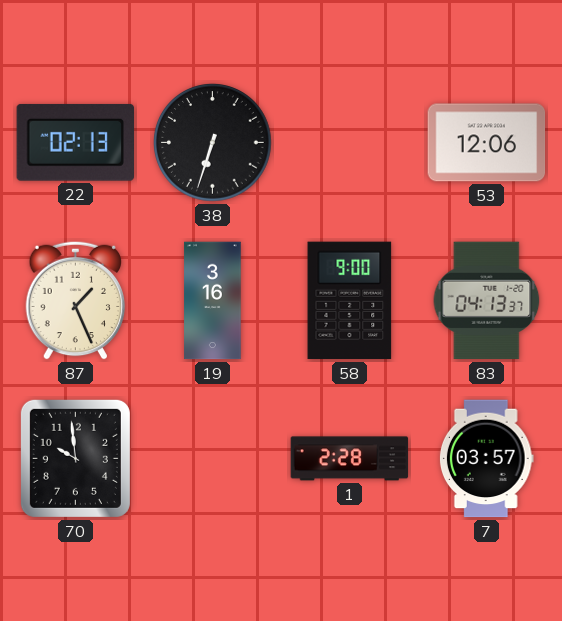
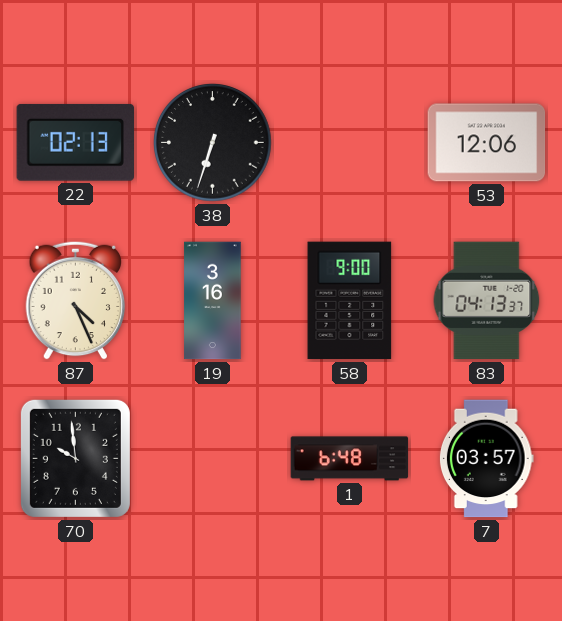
87: 1:26 -> 4:26
1: 2:28 -> 6:48
